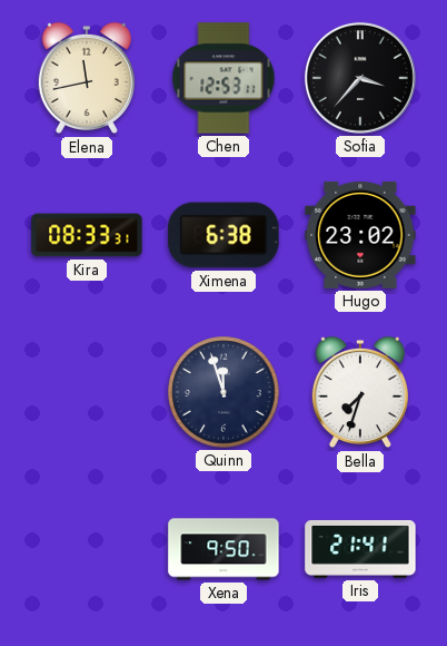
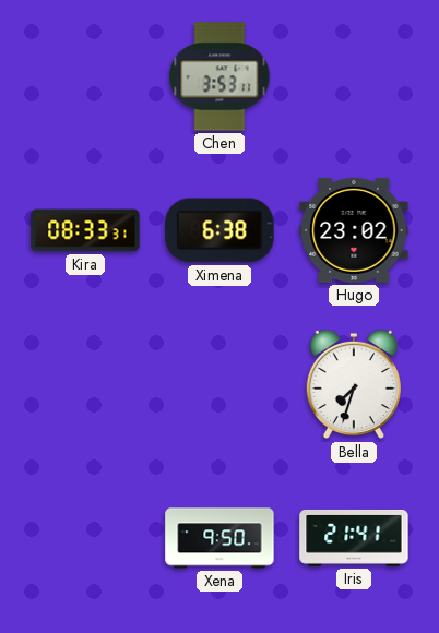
Elena: 11:43 -> none
Chen: 12:53 -> 3:53
Sofia: 3:37 -> none
Quinn: 11:57 -> none
